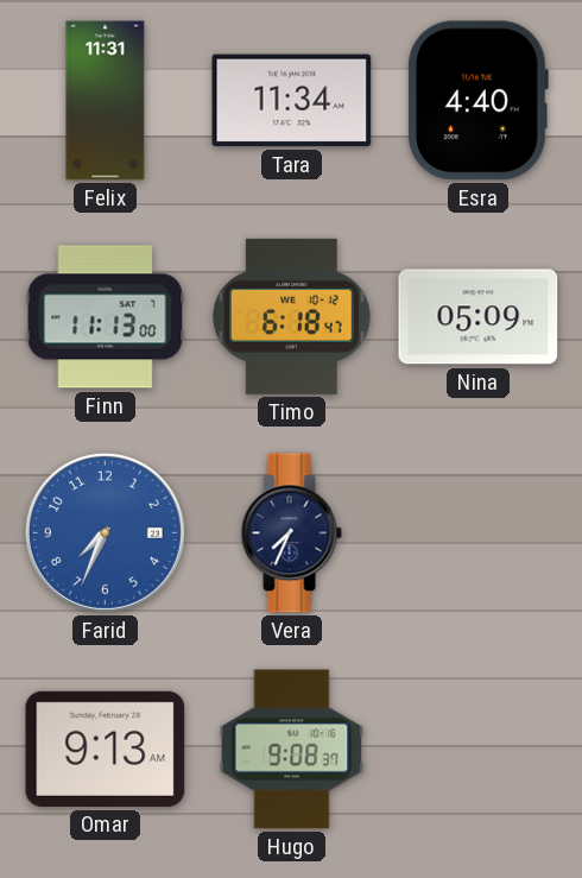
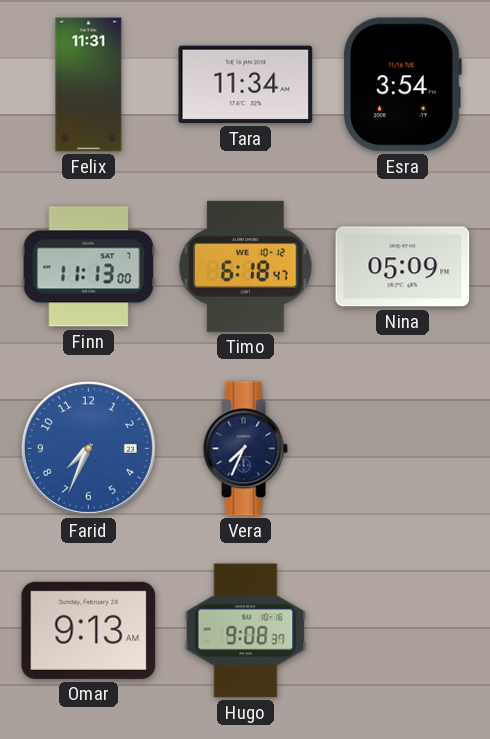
Esra: 4:40 -> 3:54
